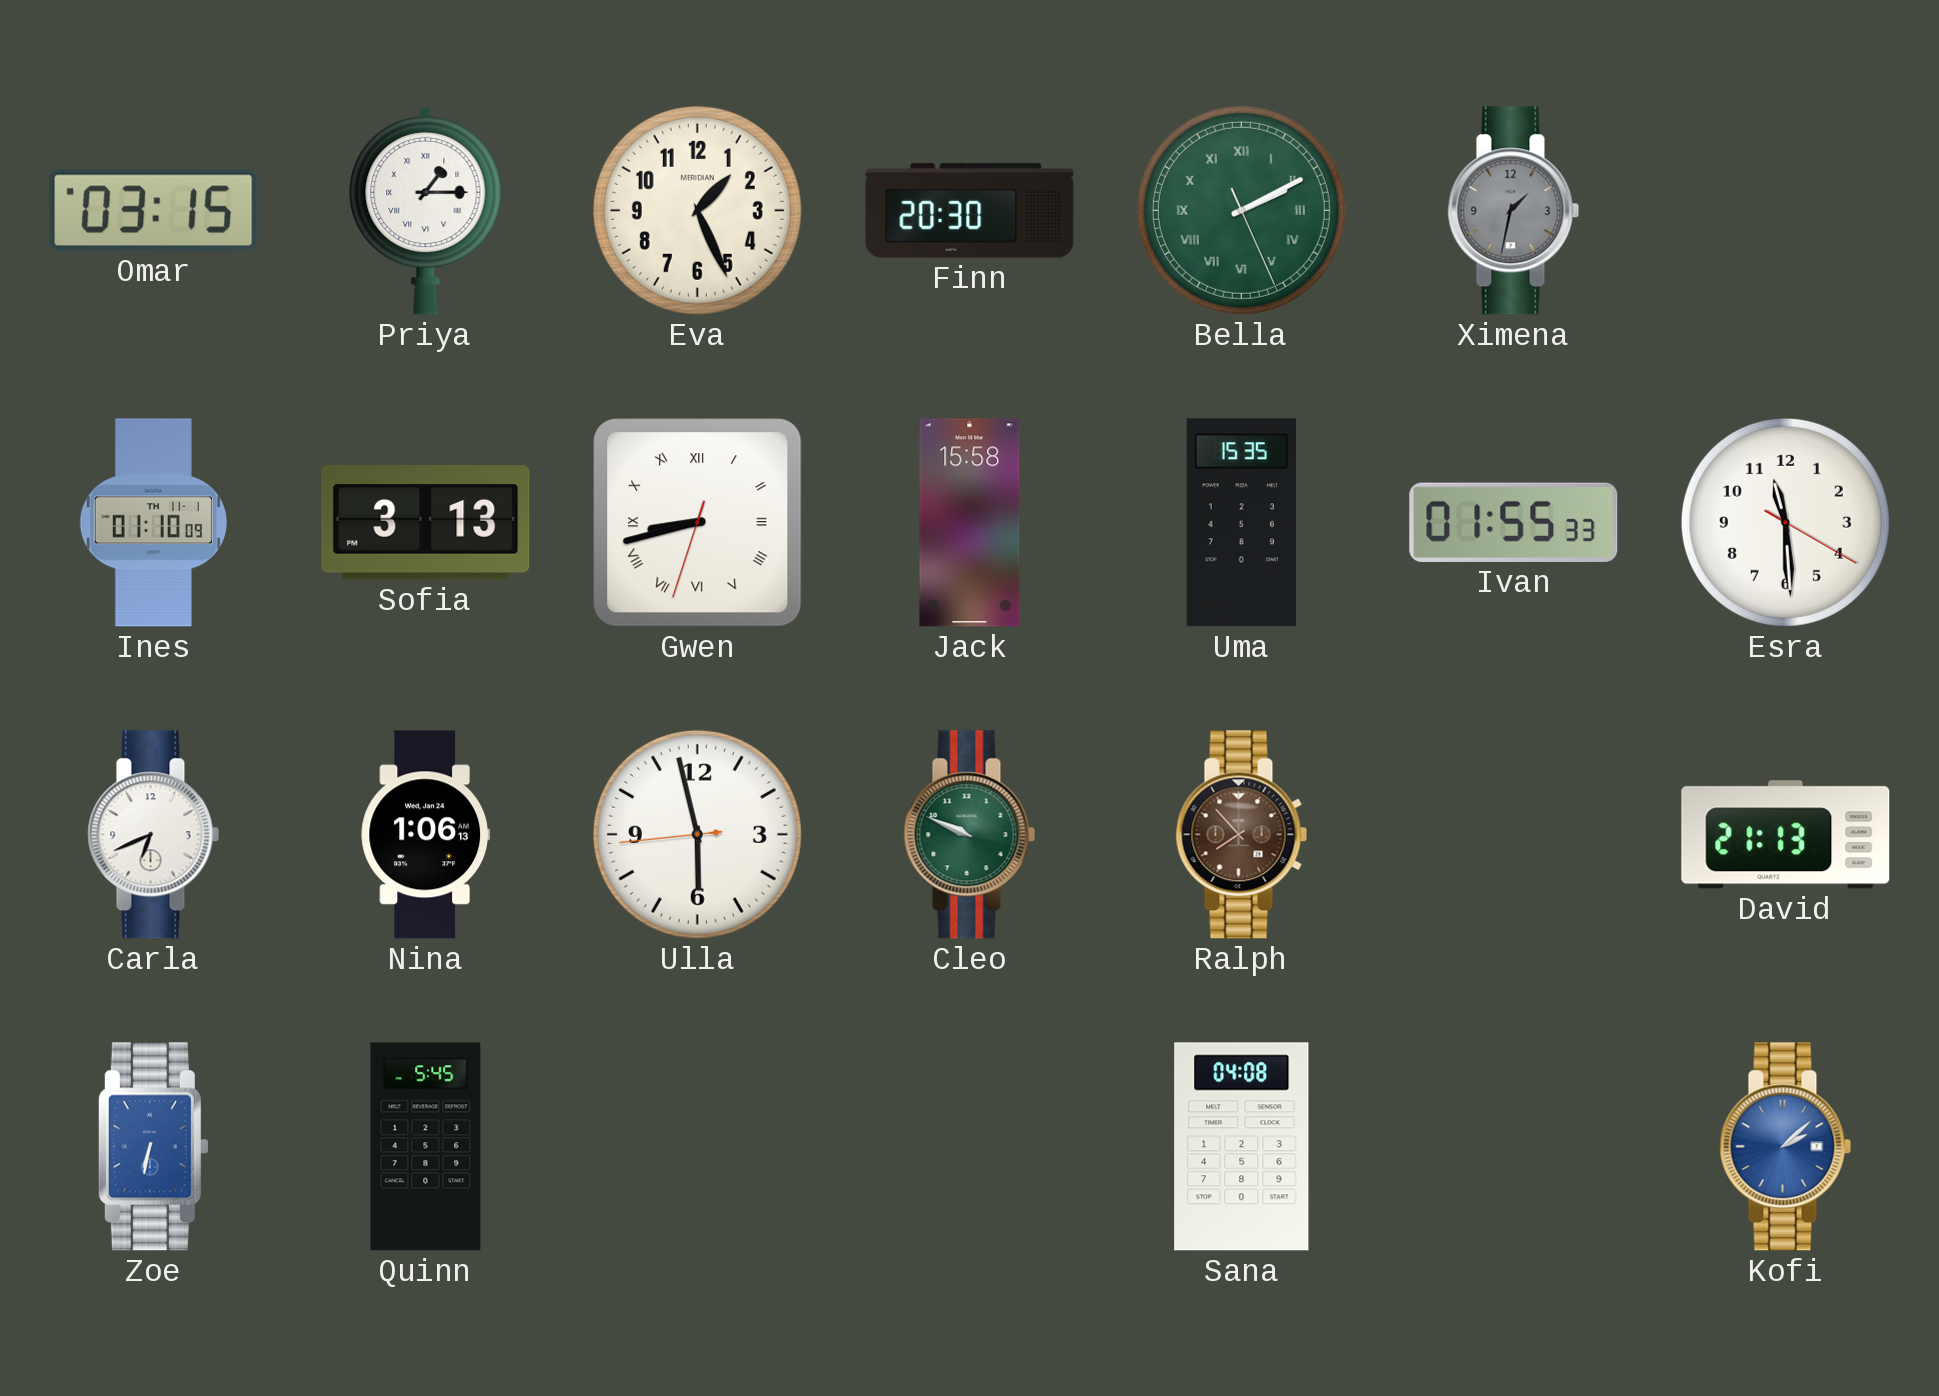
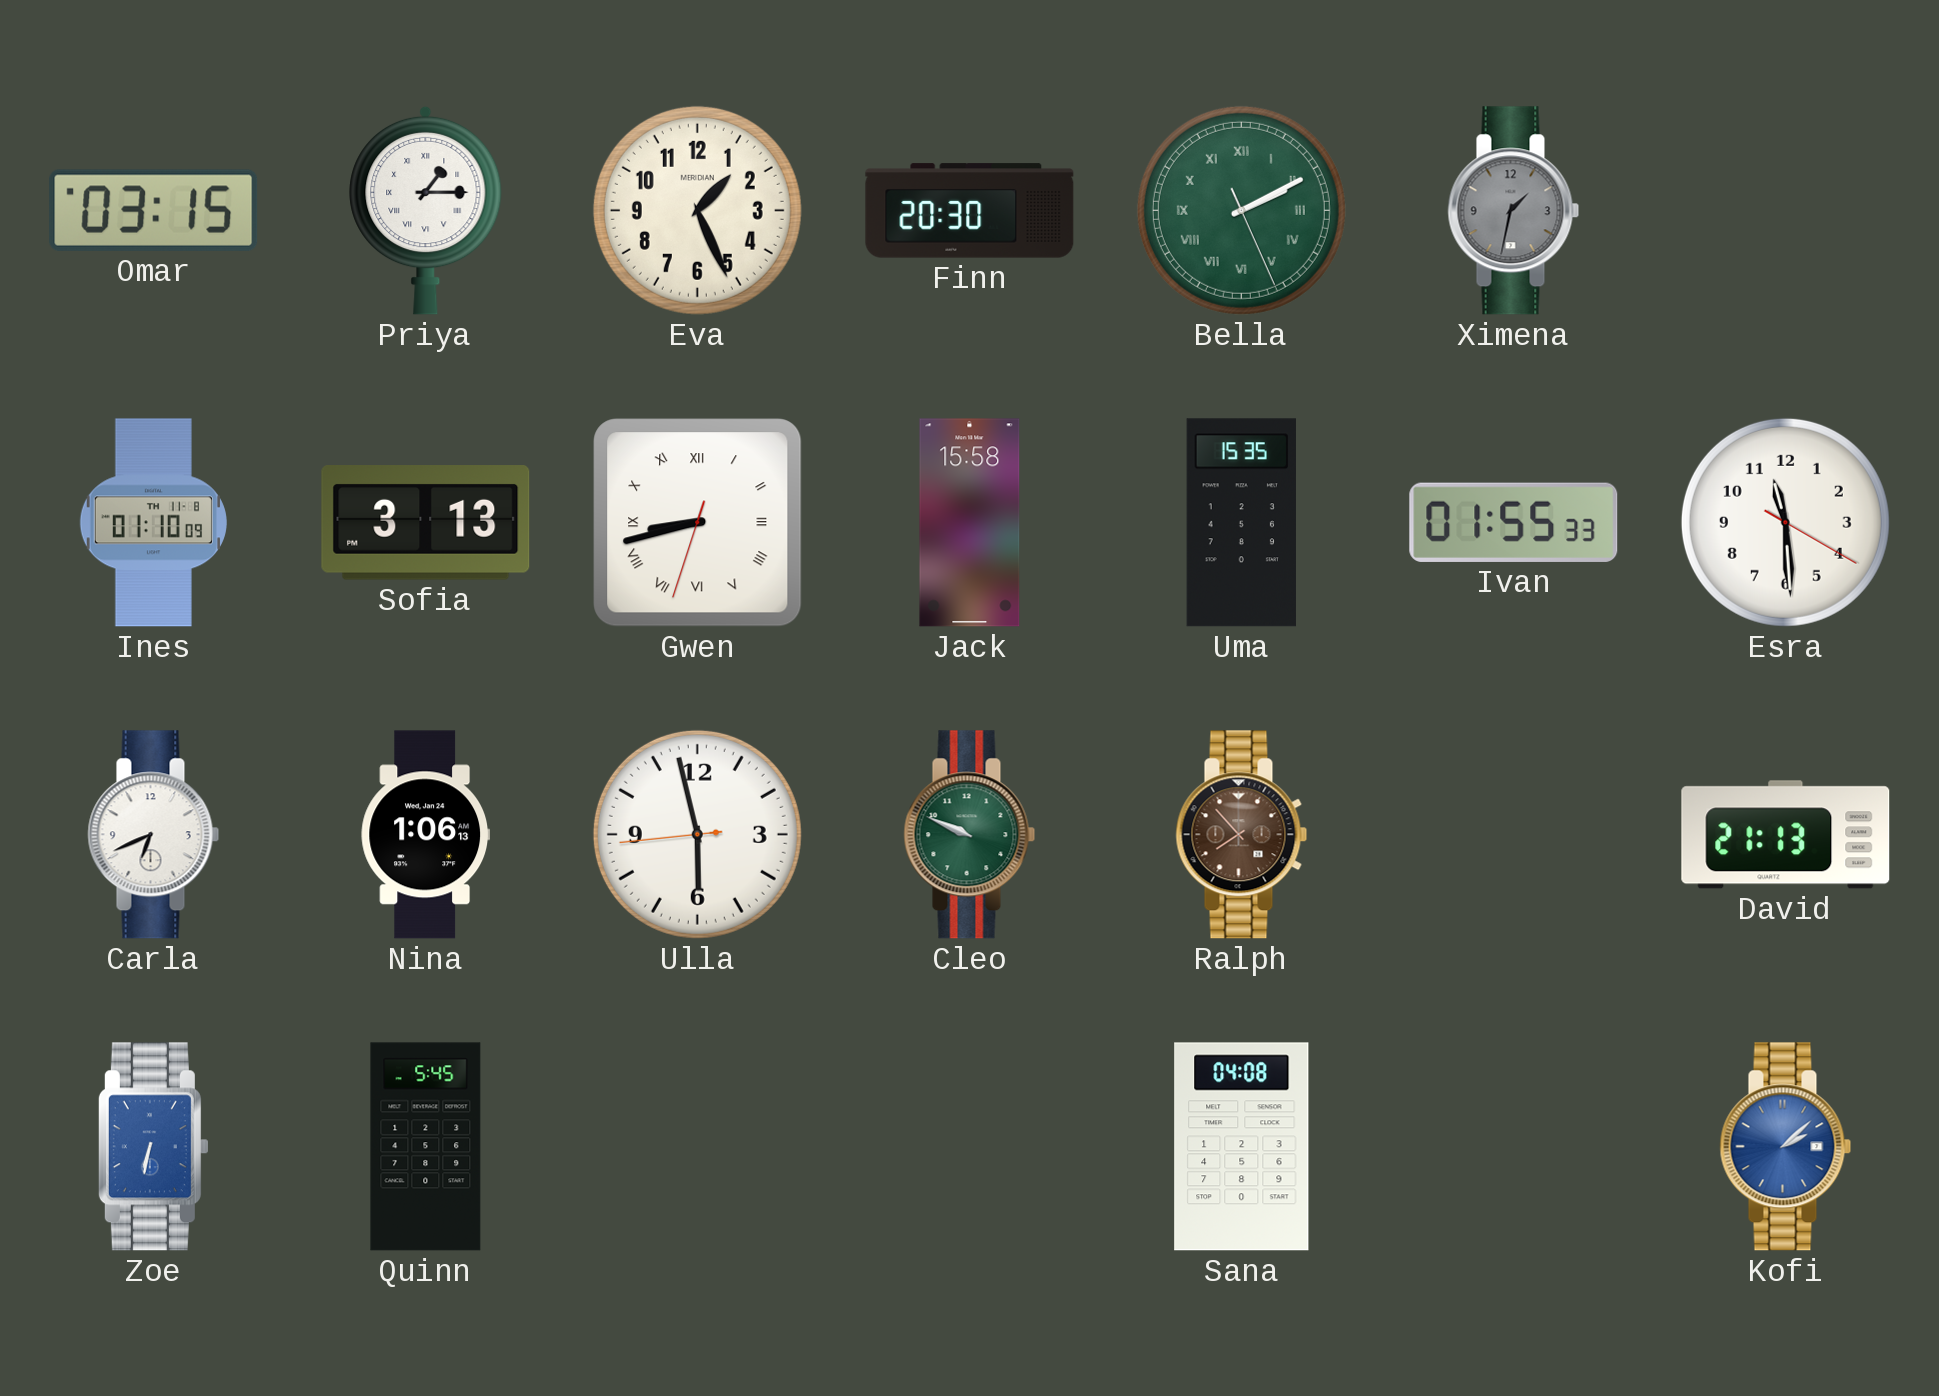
Ines date: TH 11-1 -> TH 11-8
